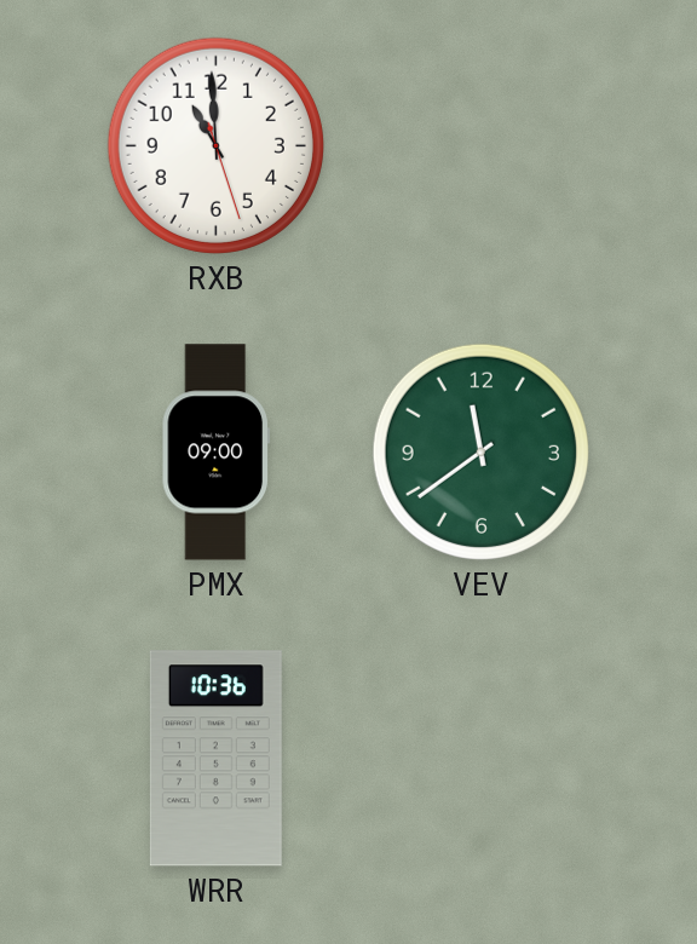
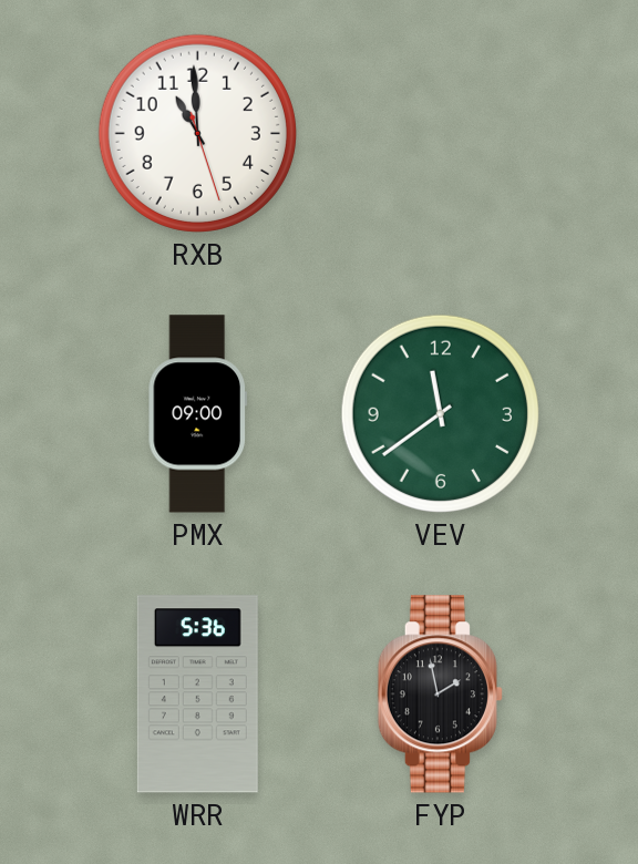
WRR: 10:36 -> 5:36
FYP: none -> 1:58
